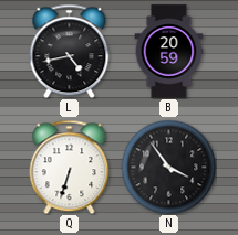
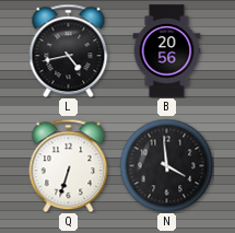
B: 20:59 -> 20:56
N: 3:54 -> 3:59
